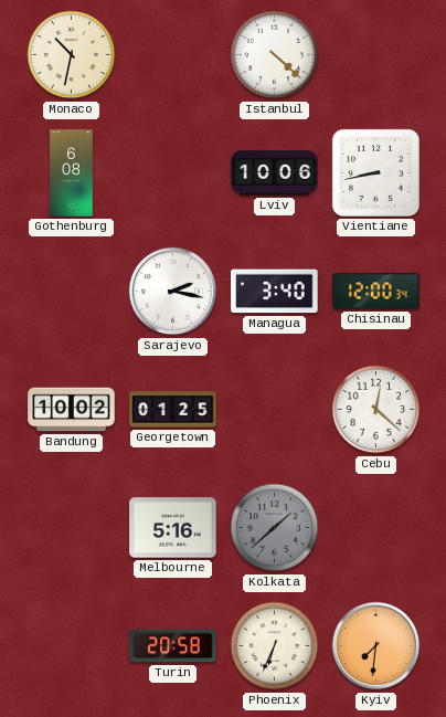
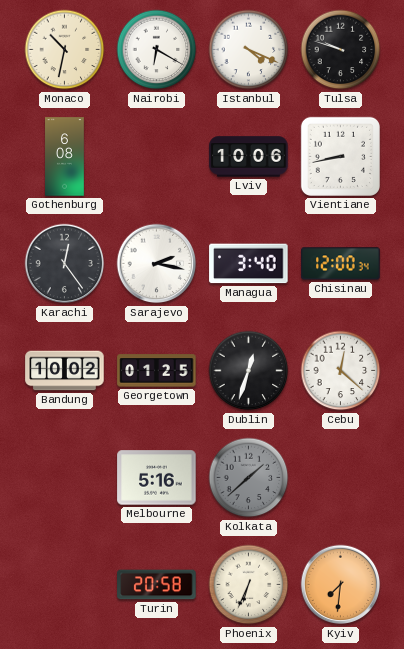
Nairobi: none -> 6:20
Istanbul: 4:22 -> 4:19
Tulsa: none -> 9:48
Karachi: none -> 12:24
Dublin: none -> 12:33
